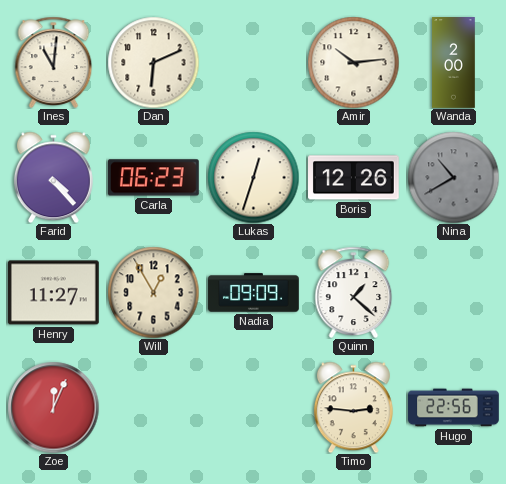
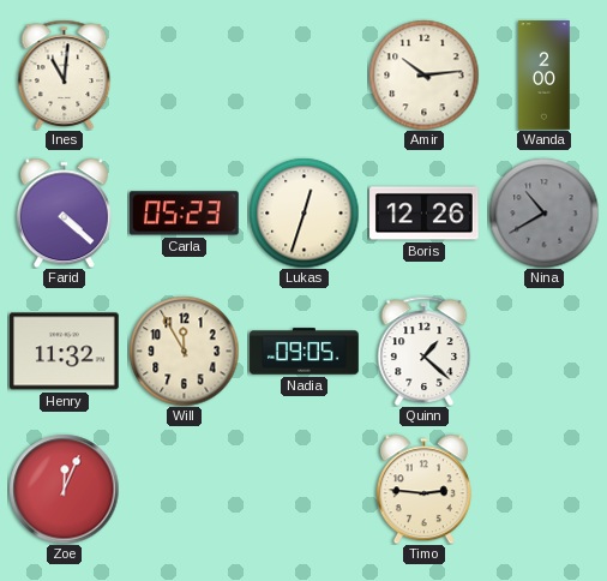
Dan: 6:11 -> none
Farid: 4:23 -> 4:22
Carla: 06:23 -> 05:23
Henry: 11:27 -> 11:32
Will: 12:55 -> 11:55
Nadia: 09:09 -> 09:05
Hugo: 22:56 -> none
